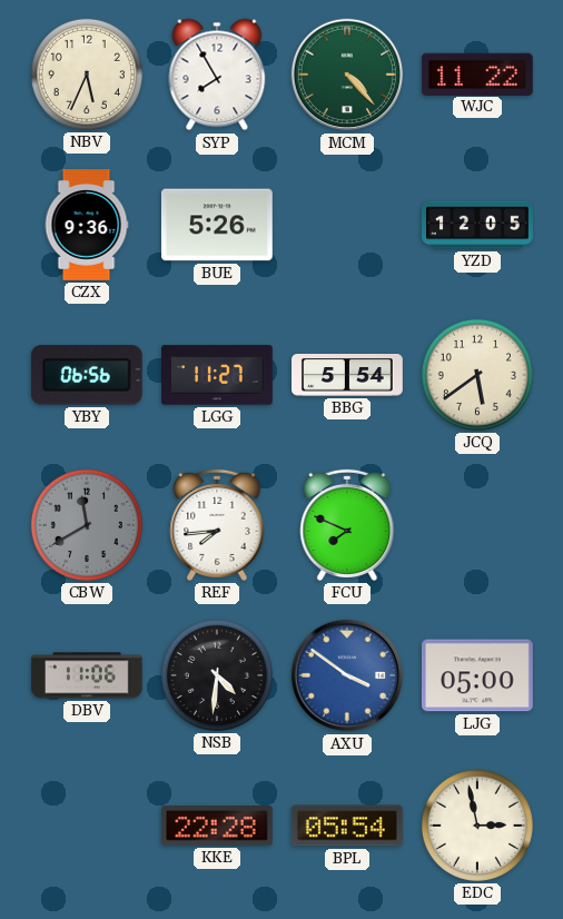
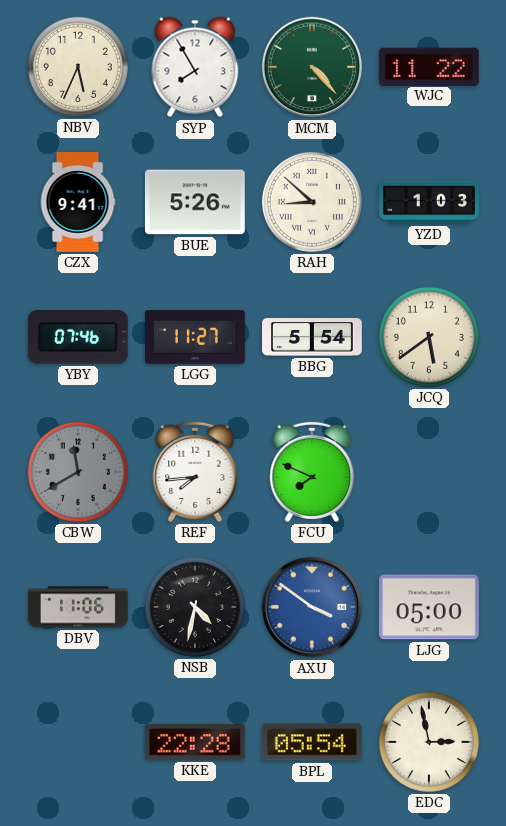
CZX: 9:36 -> 9:41
RAH: none -> 8:52
YZD: 12:05 -> 1:03
YBY: 06:56 -> 07:46
NSB: 4:31 -> 4:32
